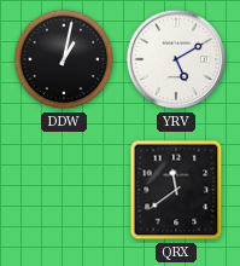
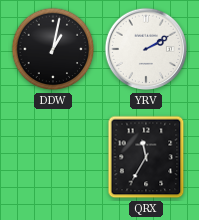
YRV: 5:10 -> 2:10
QRX: 11:39 -> 11:35
